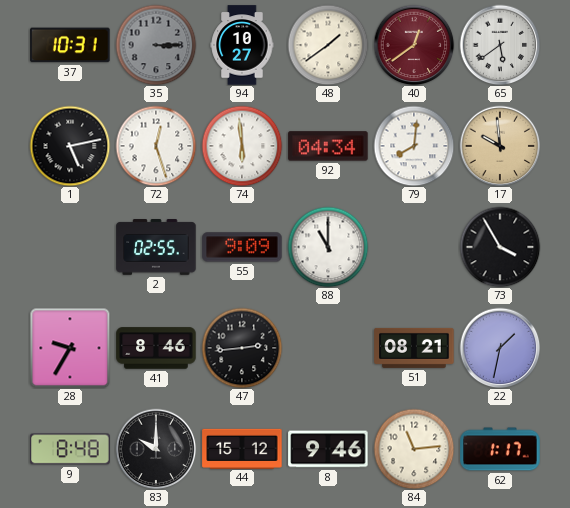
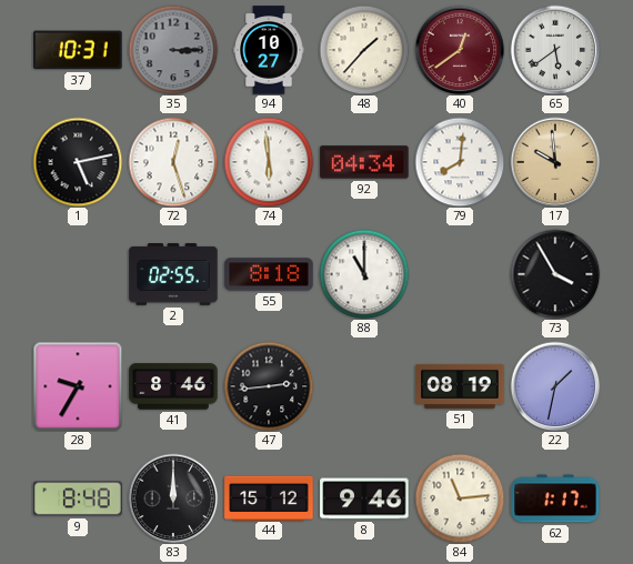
48: 1:39 -> 1:37
55: 9:09 -> 8:18
51: 08:21 -> 08:19
83: 10:00 -> 12:00
